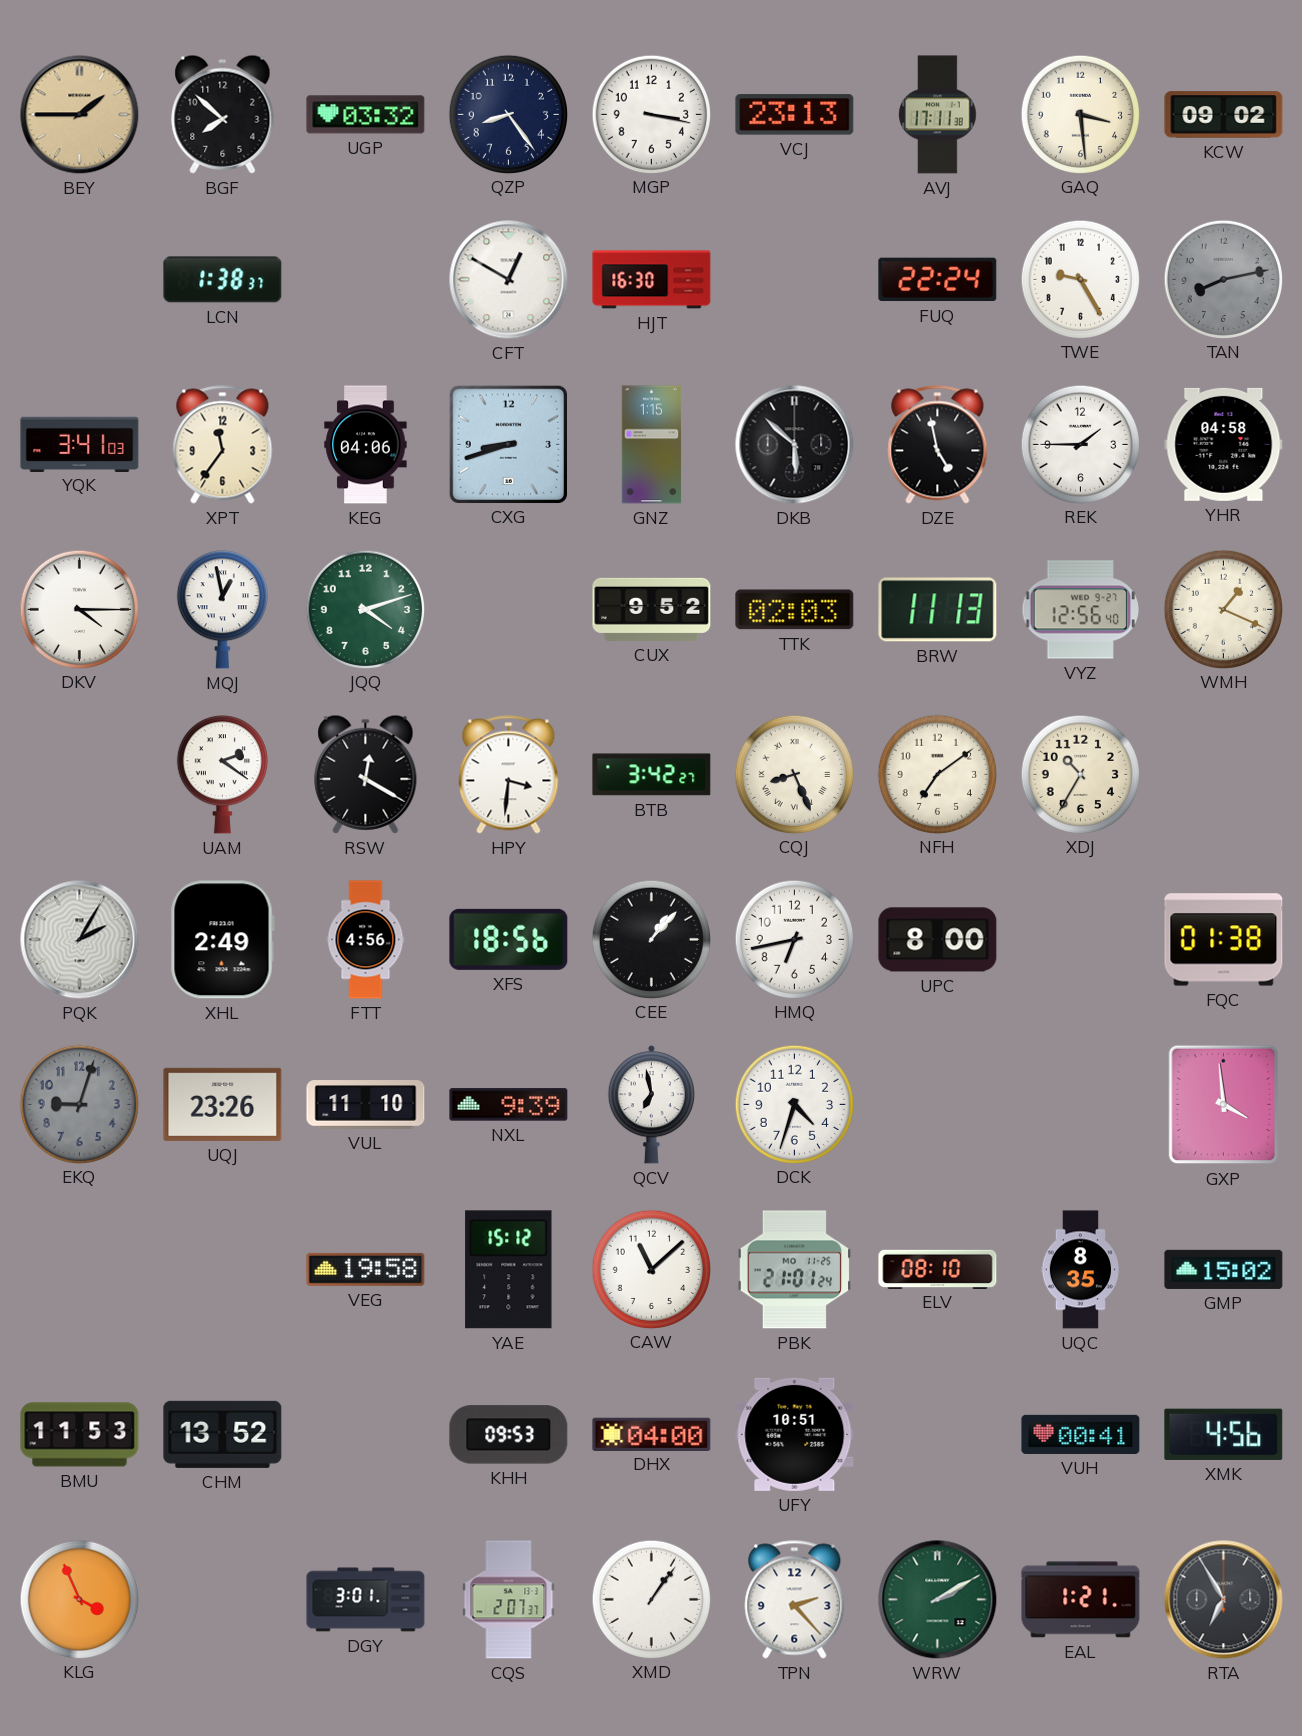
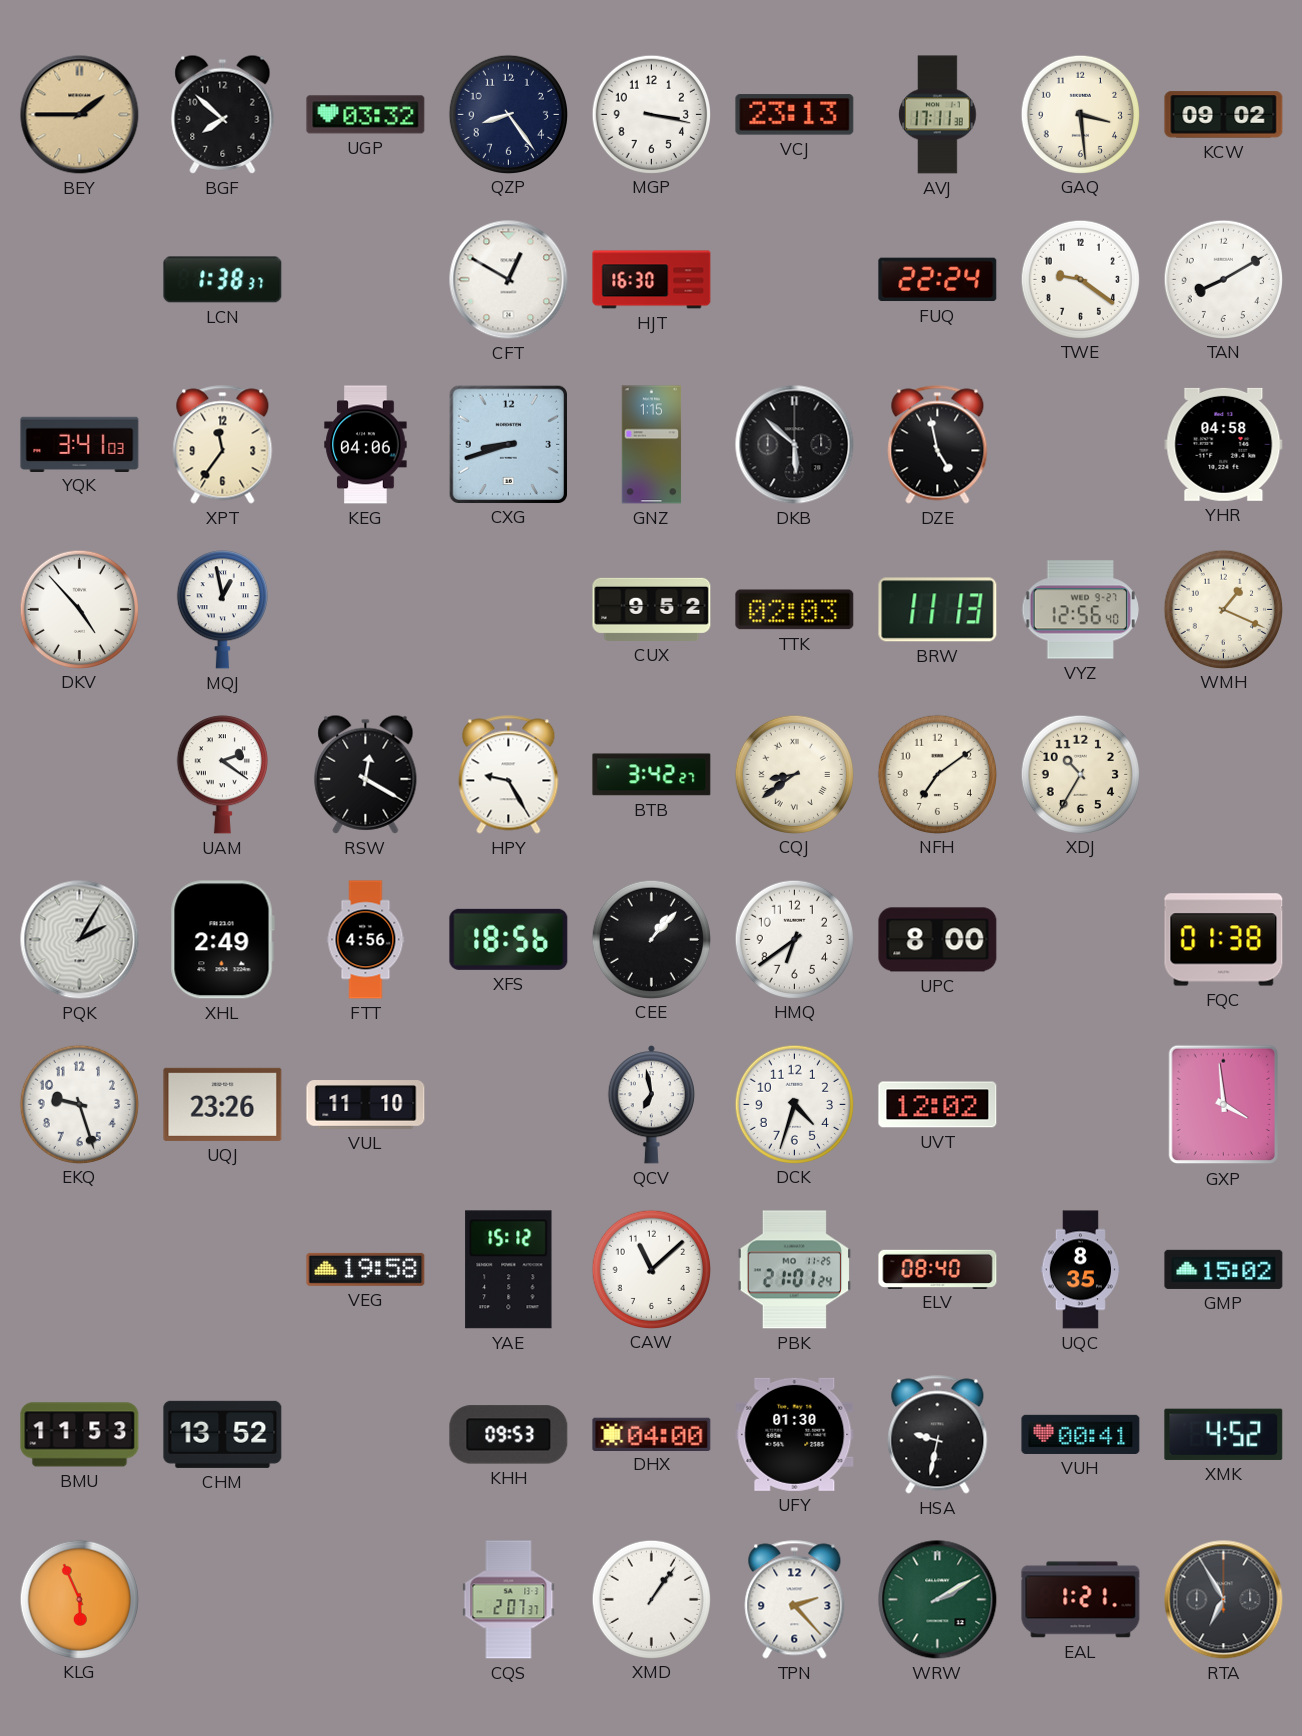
TWE: 9:25 -> 9:21
TAN: 8:13 -> 8:10
TAN dial: grey -> white
REK: 1:45 -> none
DKV: 4:15 -> 4:53
JQQ: 4:12 -> none
HPY: 3:31 -> 9:25
CQJ: 8:26 -> 8:39
HMQ: 6:43 -> 6:39
EKQ: 9:03 -> 9:27
EKQ dial: grey -> white
NXL: 9:39 -> none
UVT: none -> 12:02
ELV: 08:10 -> 08:40
UFY: 10:51 -> 01:30
HSA: none -> 9:32
XMK: 4:56 -> 4:52
KLG: 3:56 -> 5:56
DGY: 3:01 -> none
